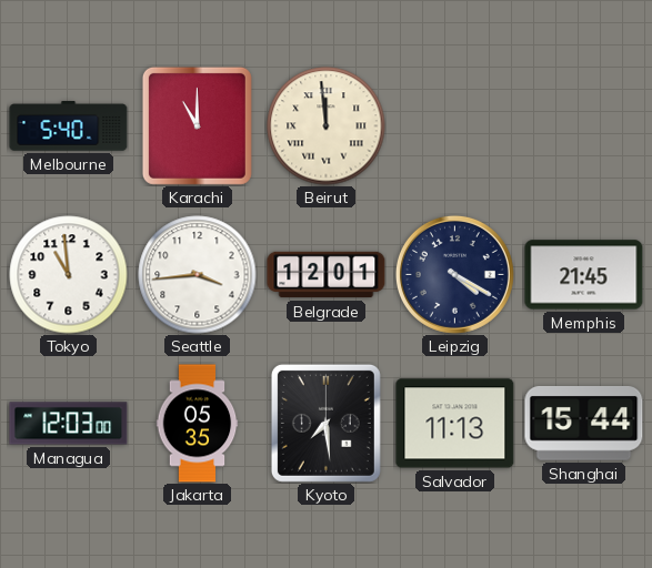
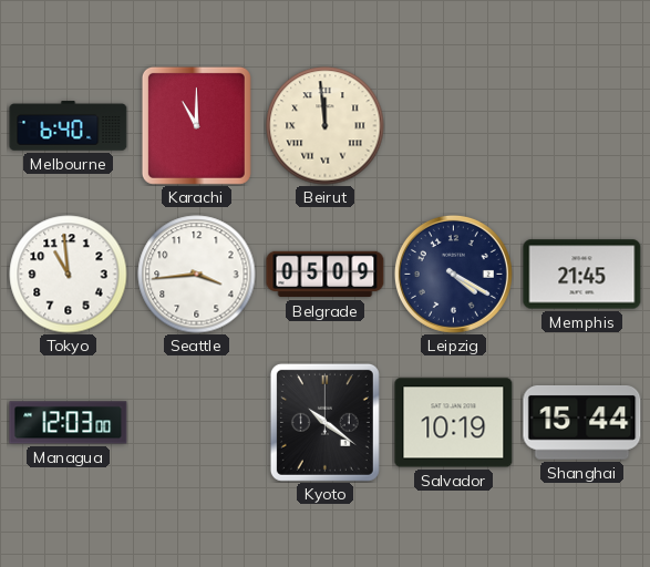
Melbourne: 5:40 -> 6:40
Belgrade: 12:01 -> 05:09
Jakarta: 05:35 -> none
Kyoto: 7:29 -> 10:21
Salvador: 11:13 -> 10:19
